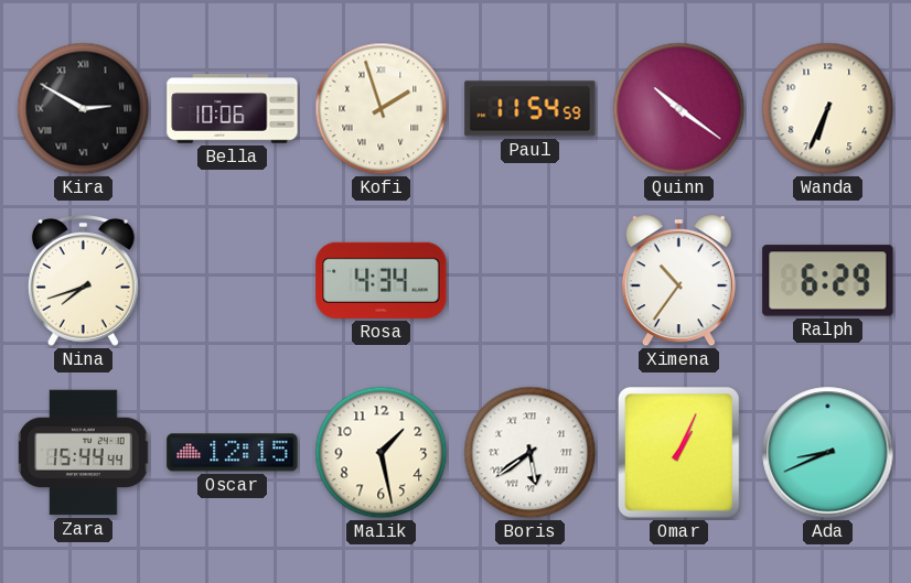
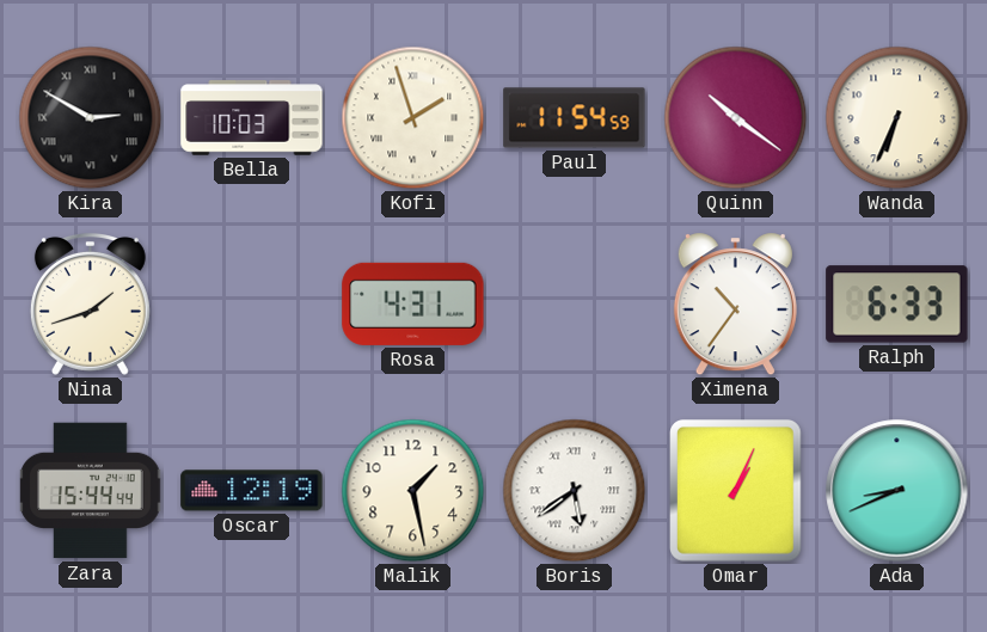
Bella: 10:06 -> 10:03
Nina: 7:42 -> 1:42
Rosa: 4:34 -> 4:31
Ralph: 6:29 -> 6:33
Oscar: 12:15 -> 12:19
